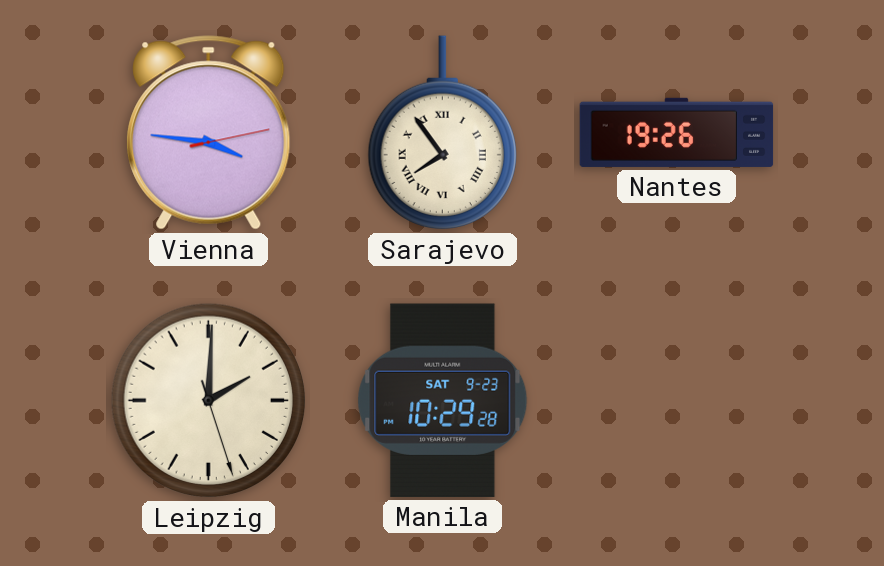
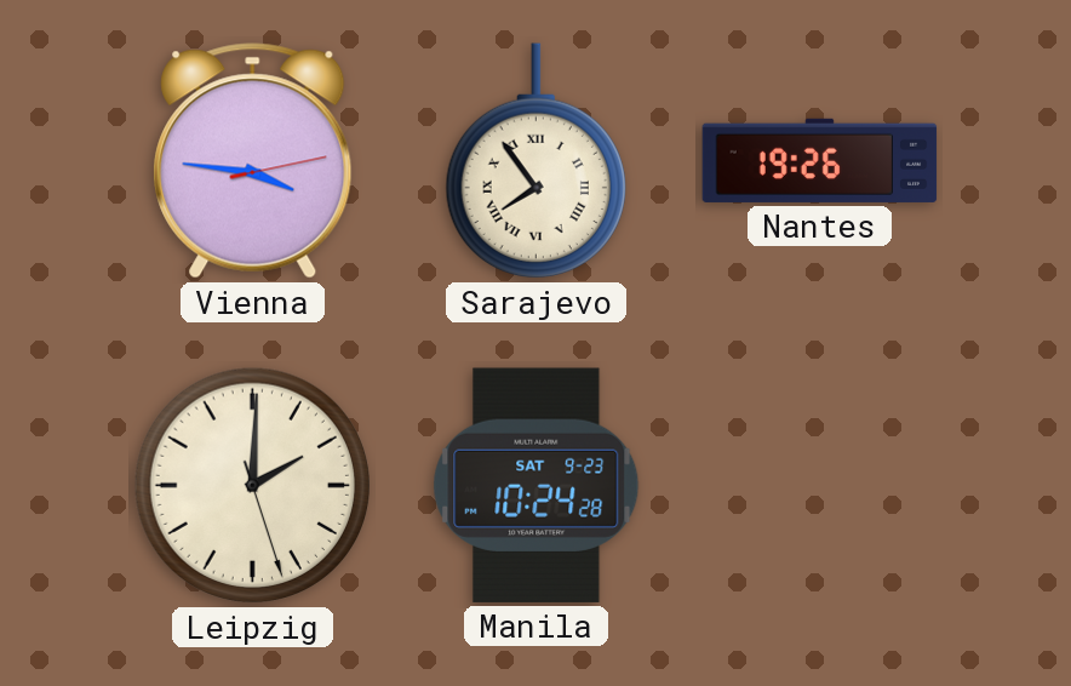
Manila: 10:29 -> 10:24
